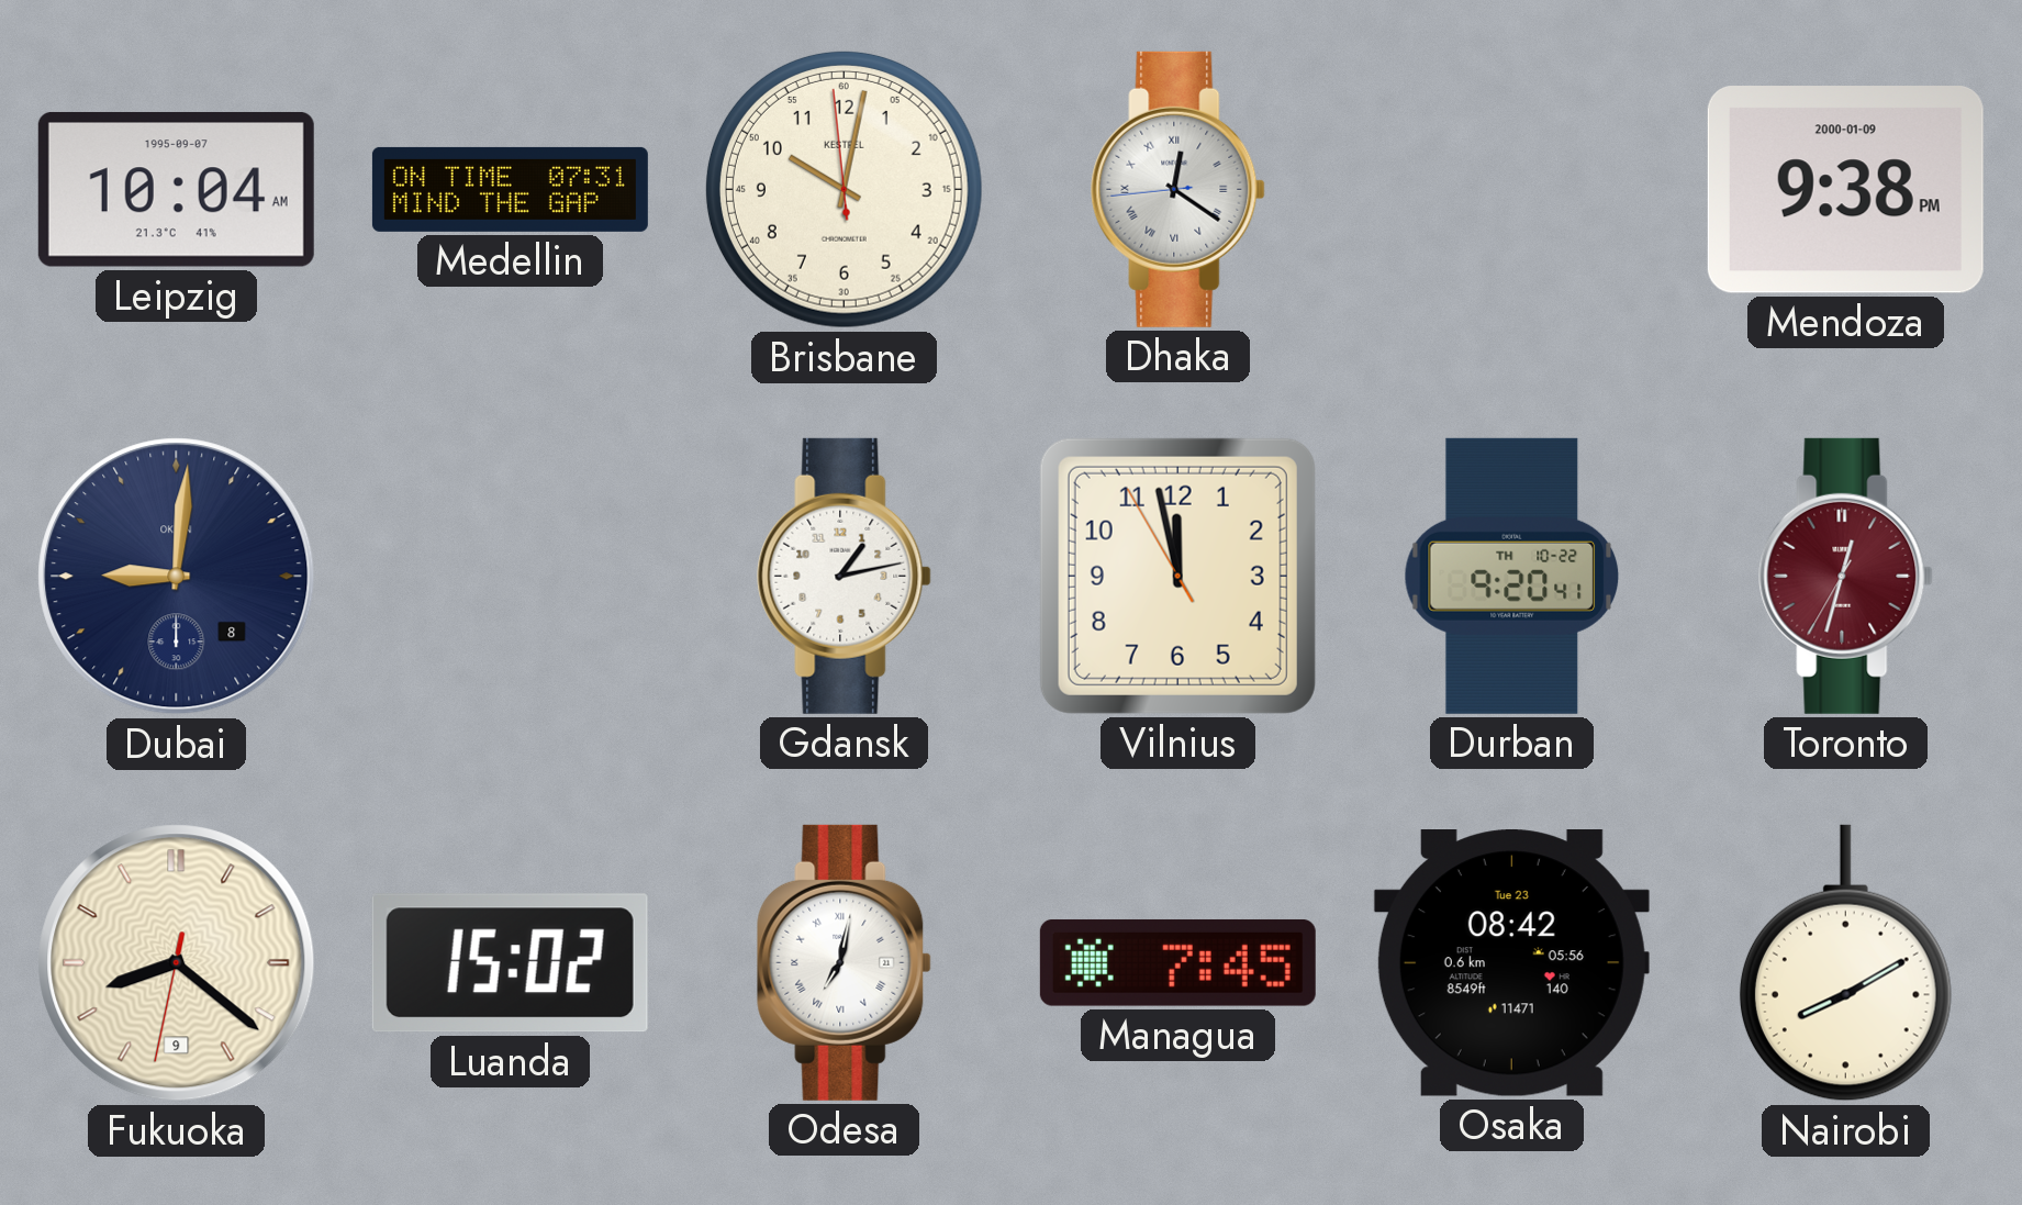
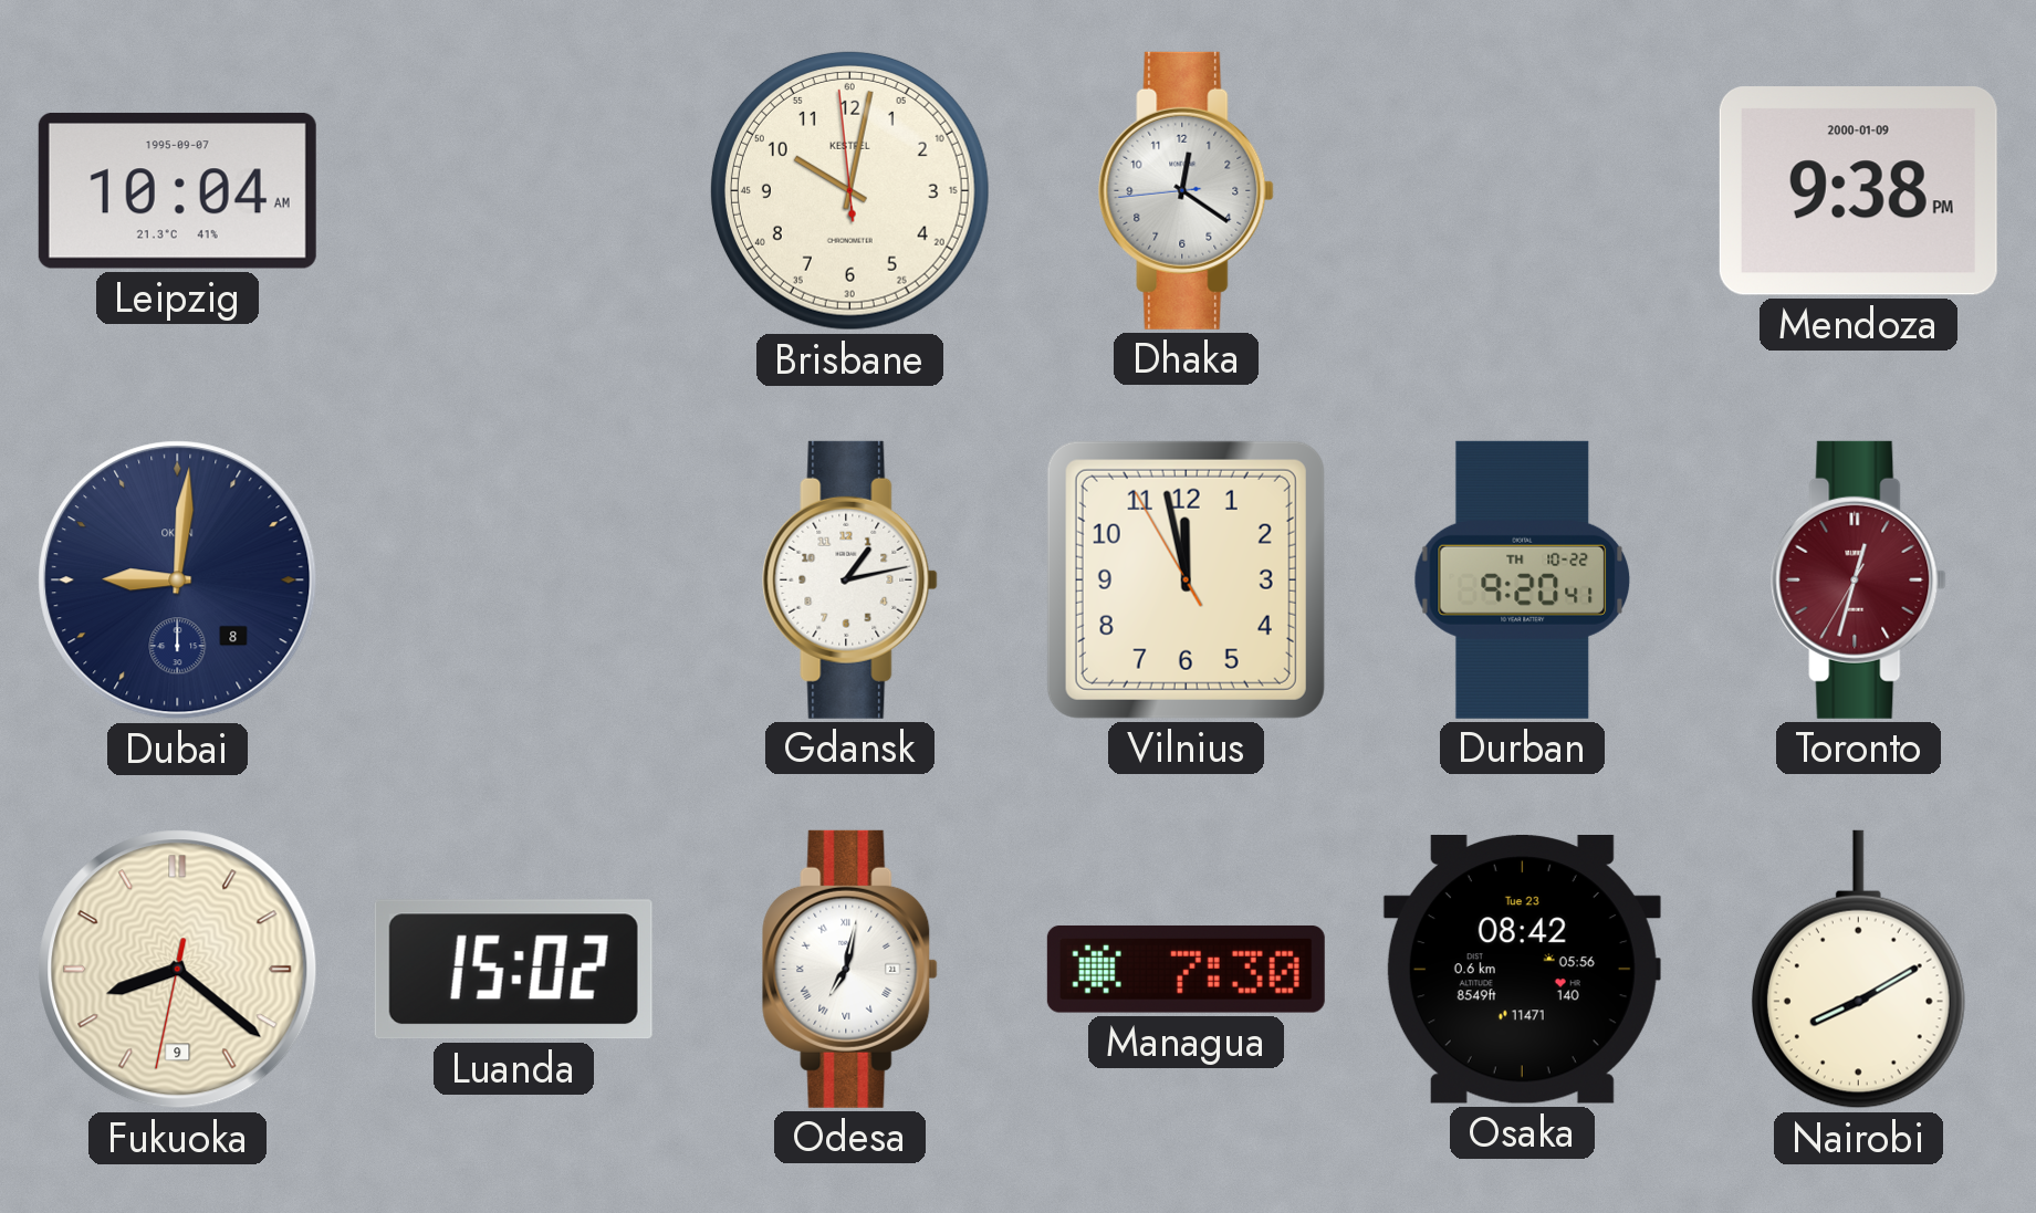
Medellin: 07:31 -> none
Dhaka numerals: Roman -> Arabic
Managua: 7:45 -> 7:30
